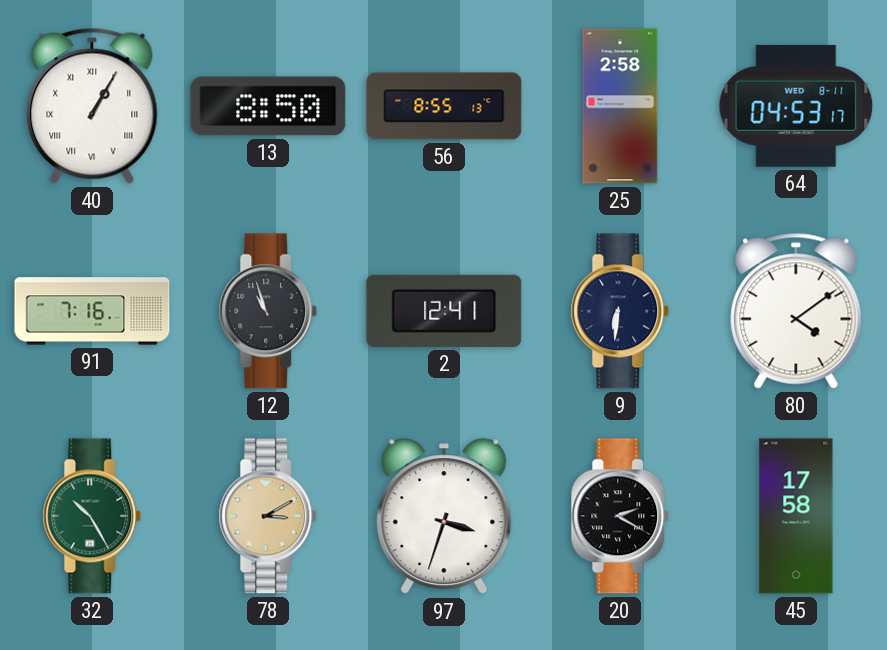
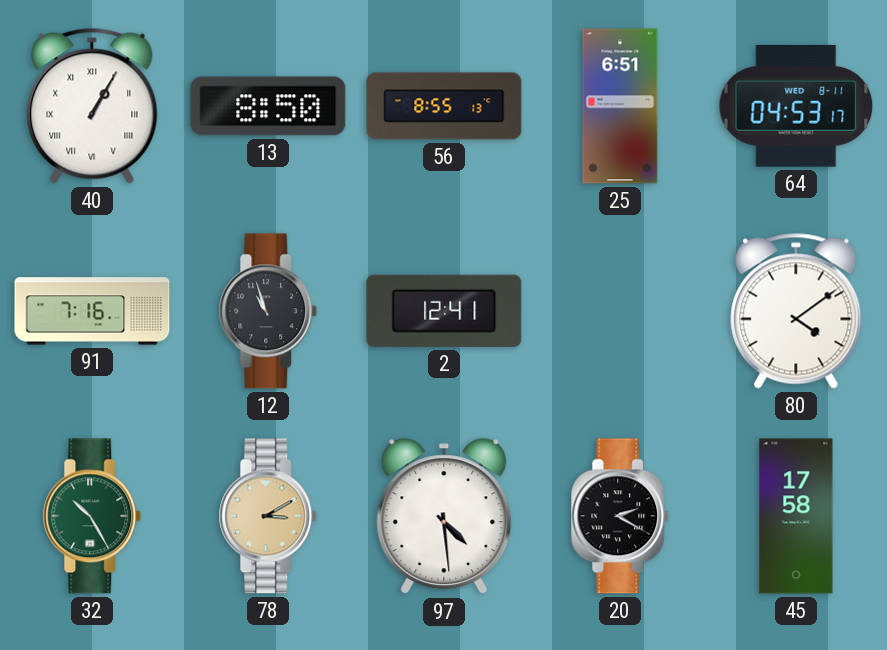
25: 2:58 -> 6:51
9: 6:31 -> none
97: 3:33 -> 4:29
